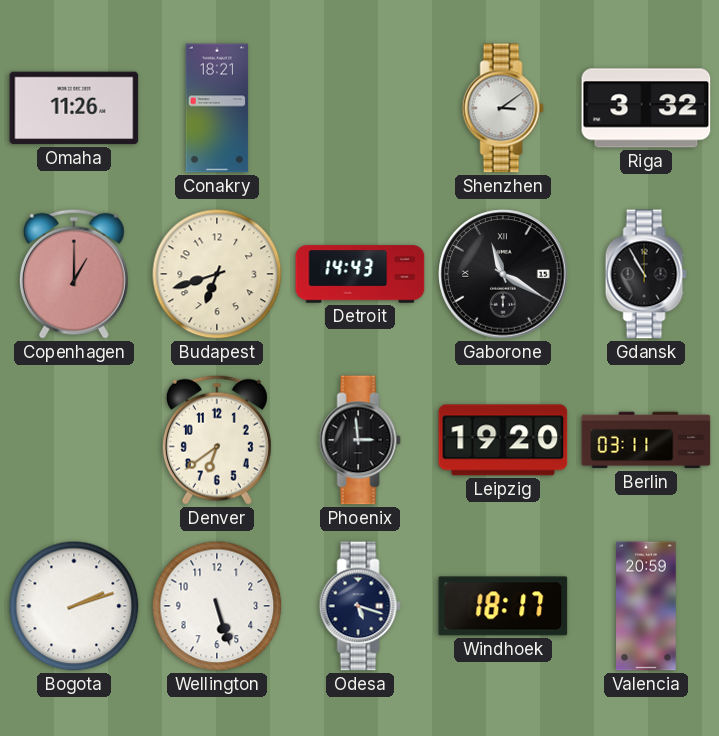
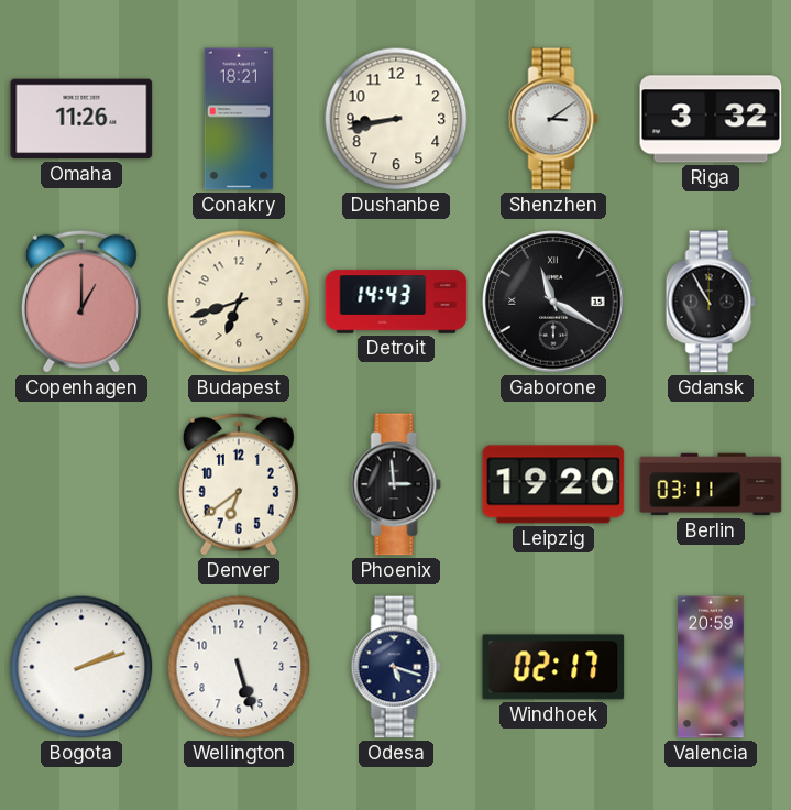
Dushanbe: none -> 8:43
Windhoek: 18:17 -> 02:17
